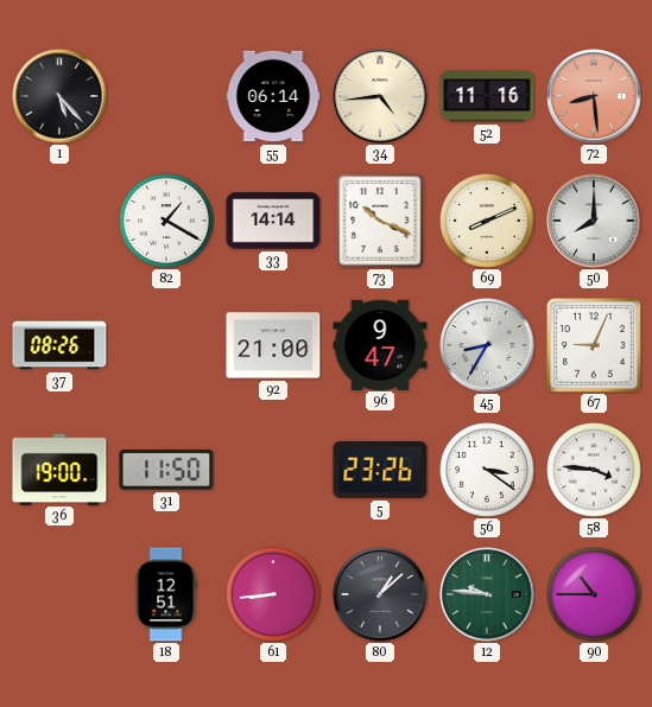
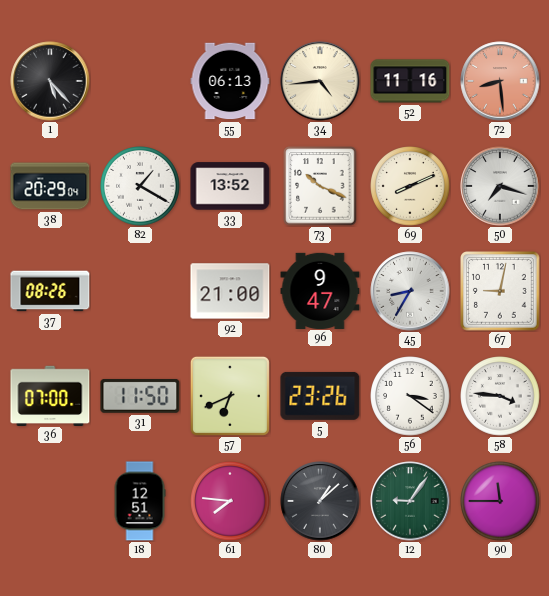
55: 06:14 -> 06:13
38: none -> 20:29
33: 14:14 -> 13:52
50: 8:00 -> 7:18
67: 9:04 -> 9:02
36: 19:00 -> 07:00
57: none -> 6:41
61: 8:44 -> 7:46
12: 9:46 -> 9:06
90: 10:45 -> 11:45
